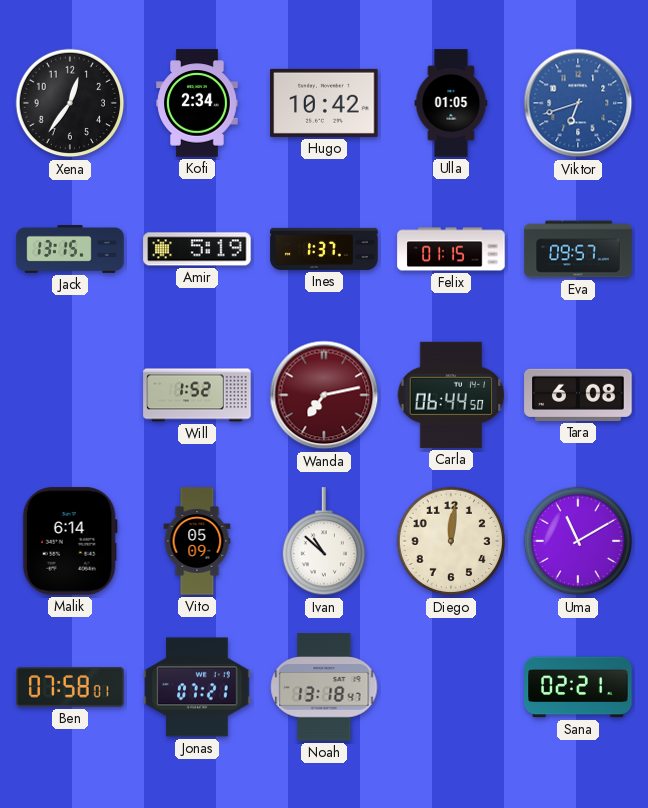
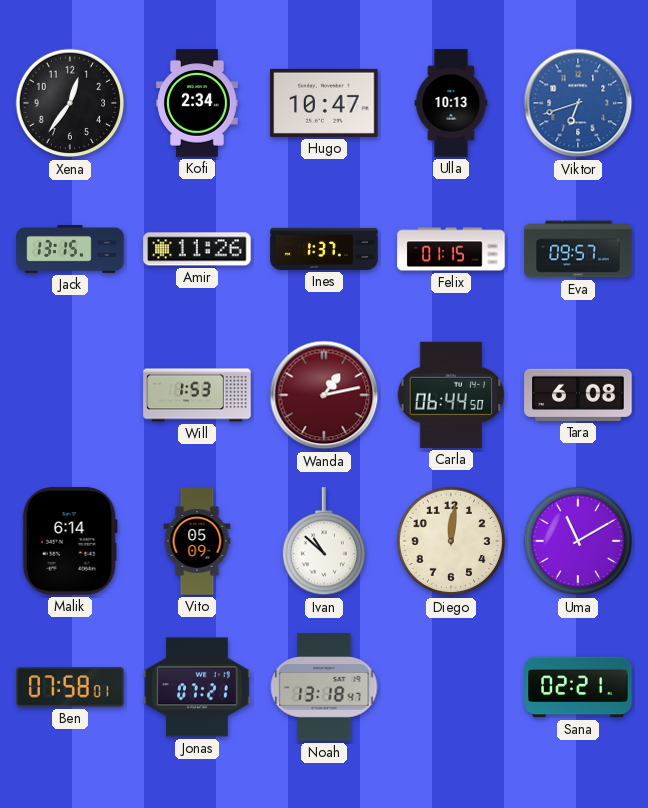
Hugo: 10:42 -> 10:47
Ulla: 01:05 -> 10:13
Amir: 5:19 -> 11:26
Will: 1:52 -> 1:53
Wanda: 7:13 -> 1:13
